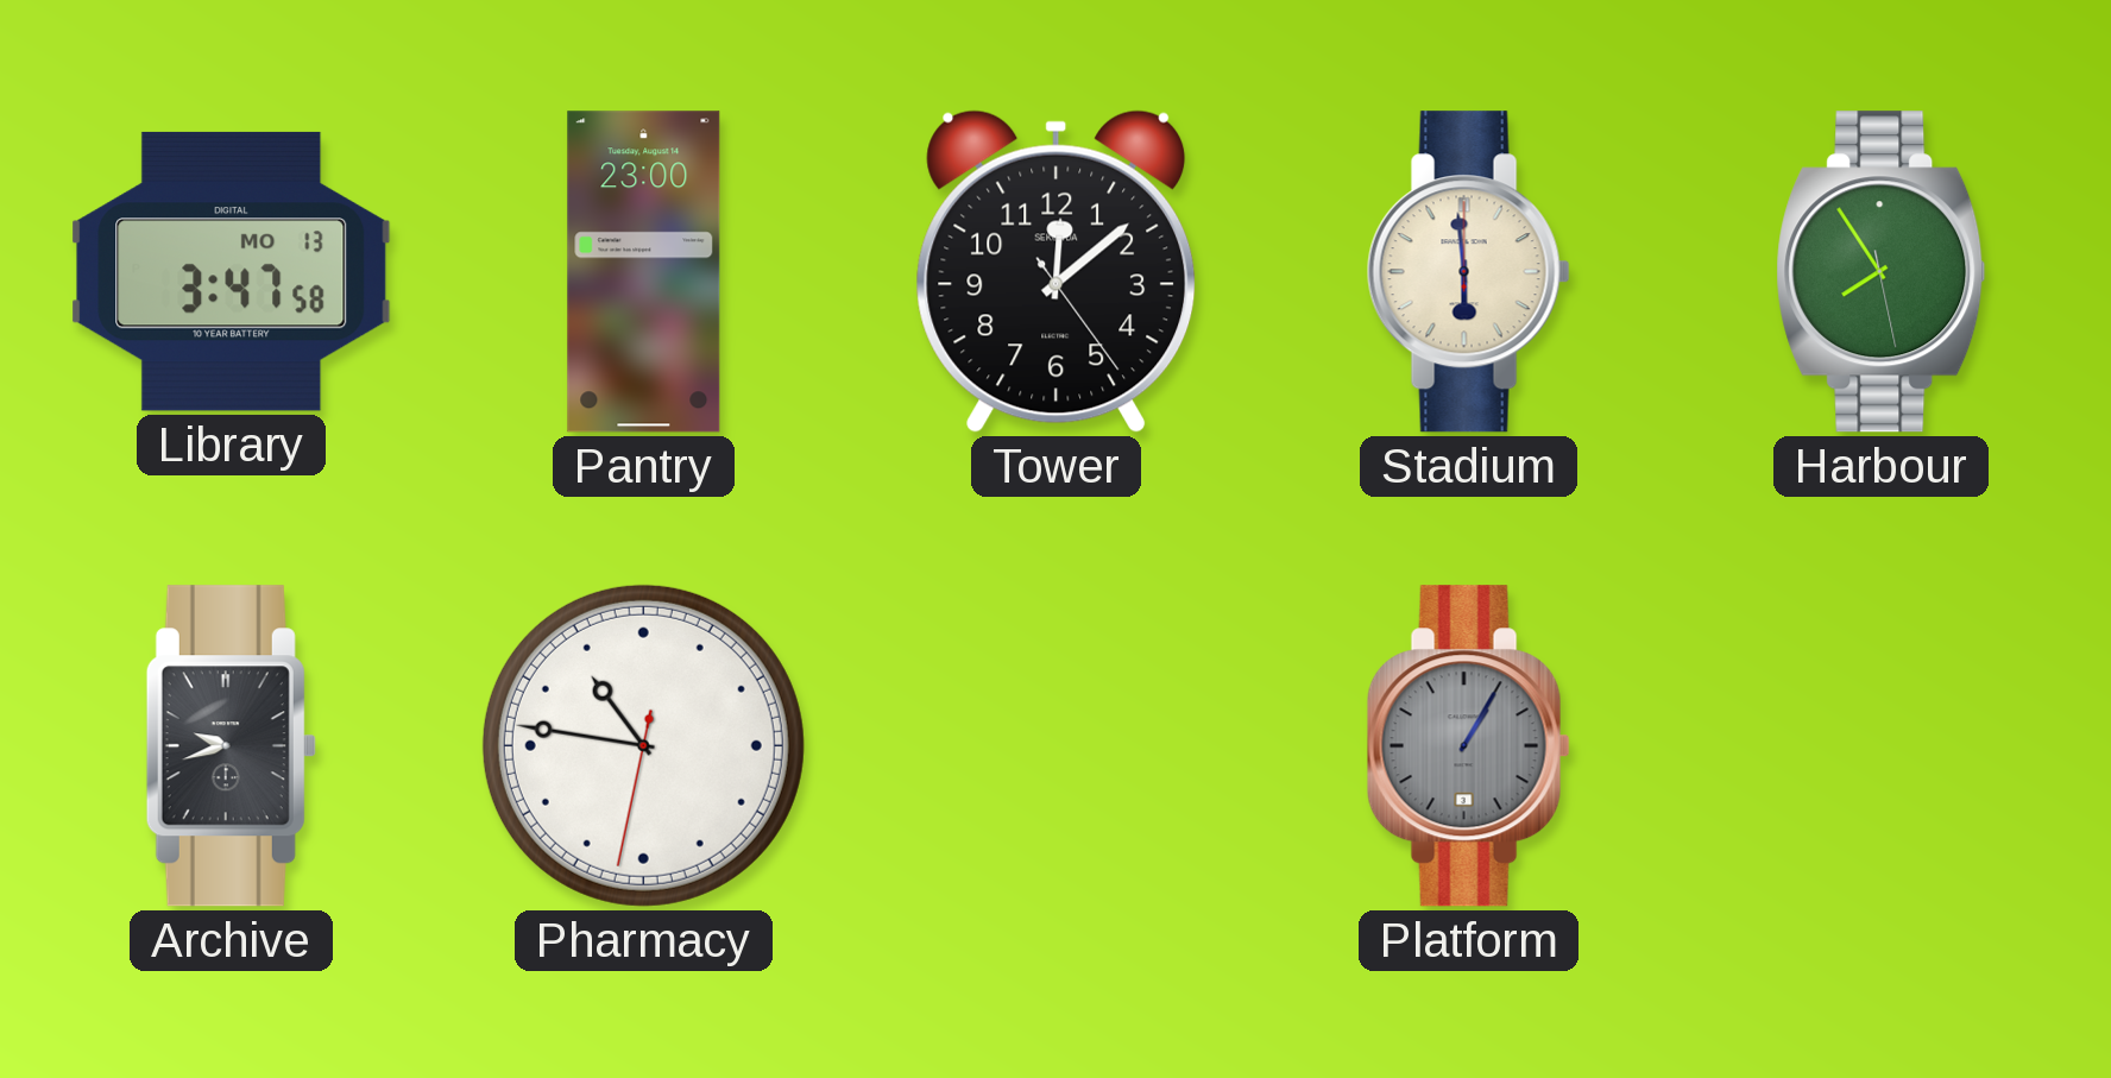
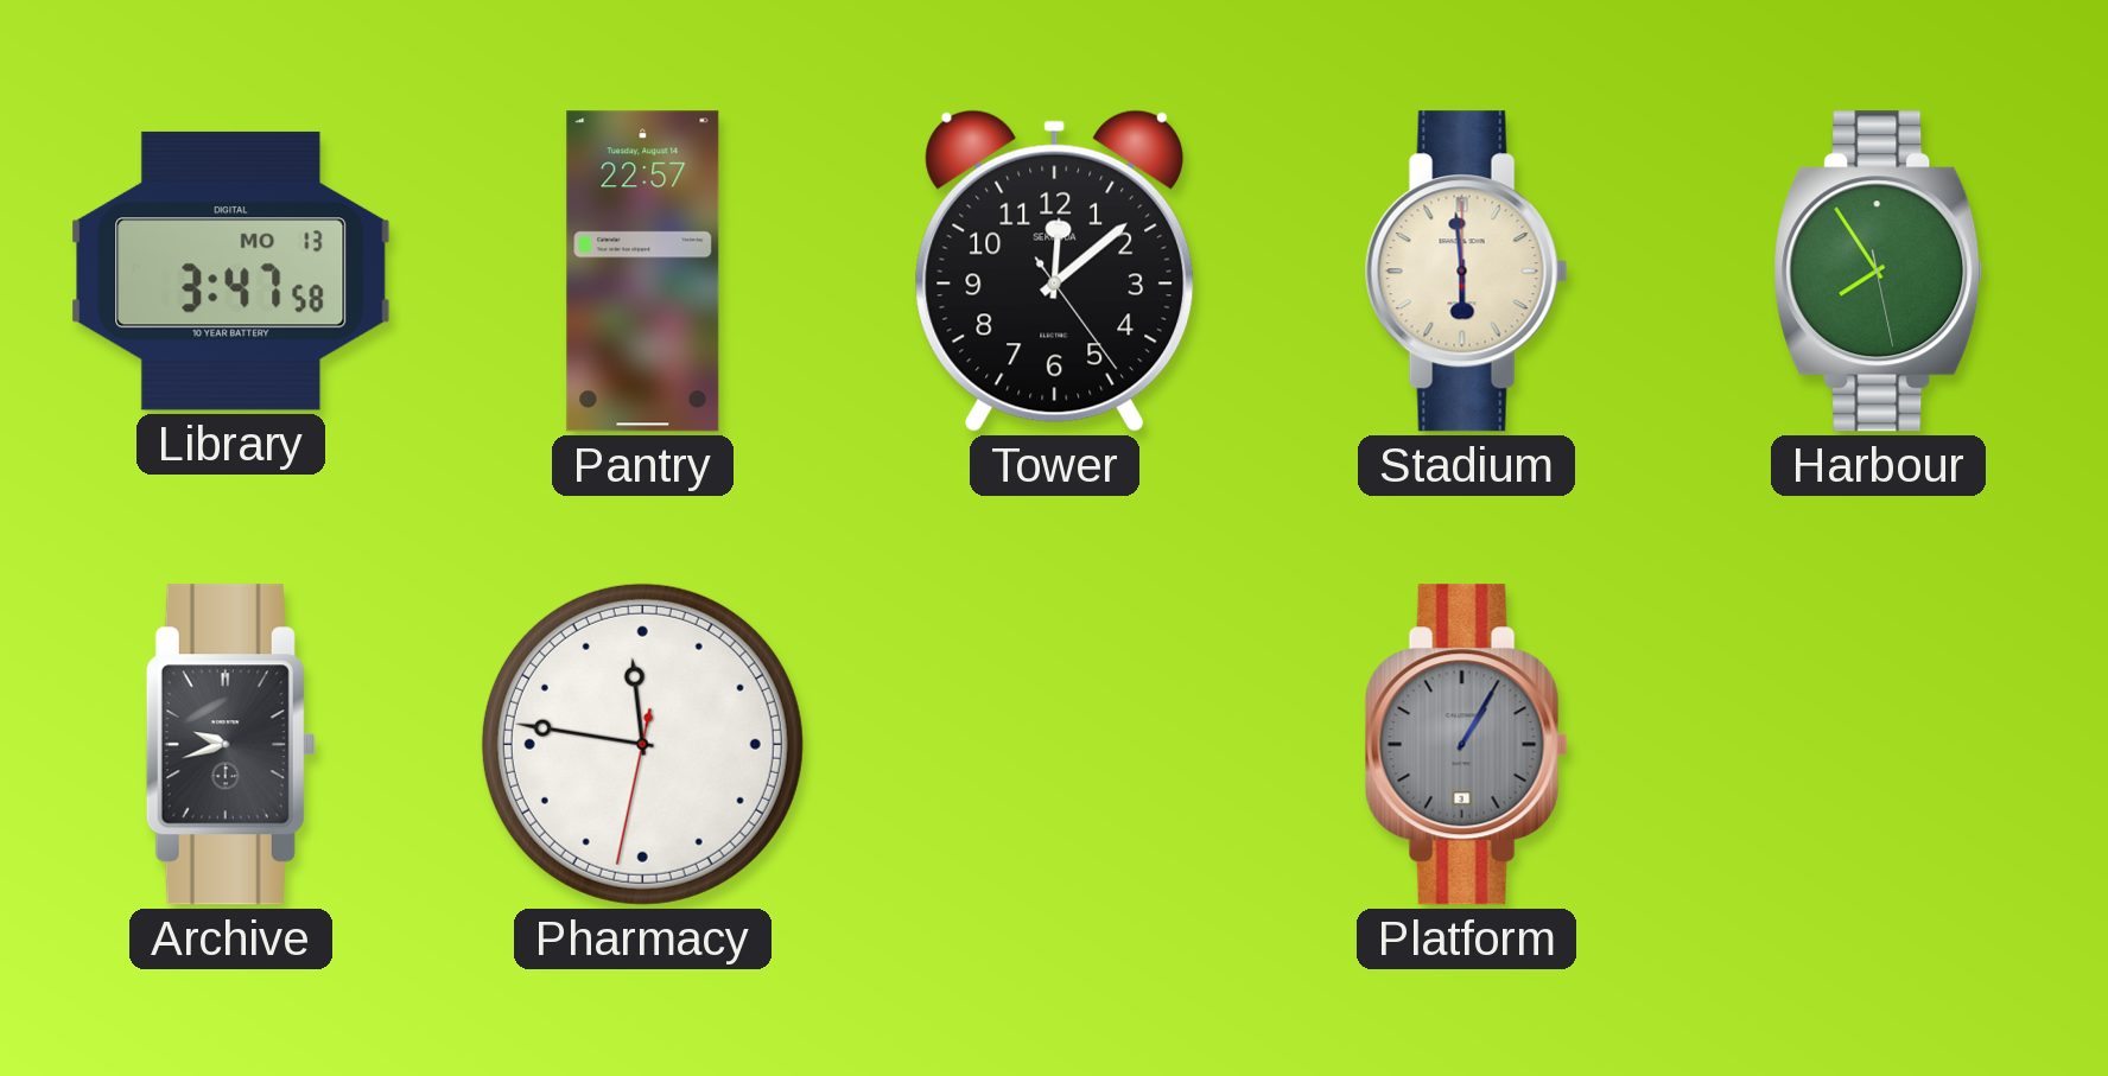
Pantry: 23:00 -> 22:57
Pharmacy: 10:46 -> 11:46
